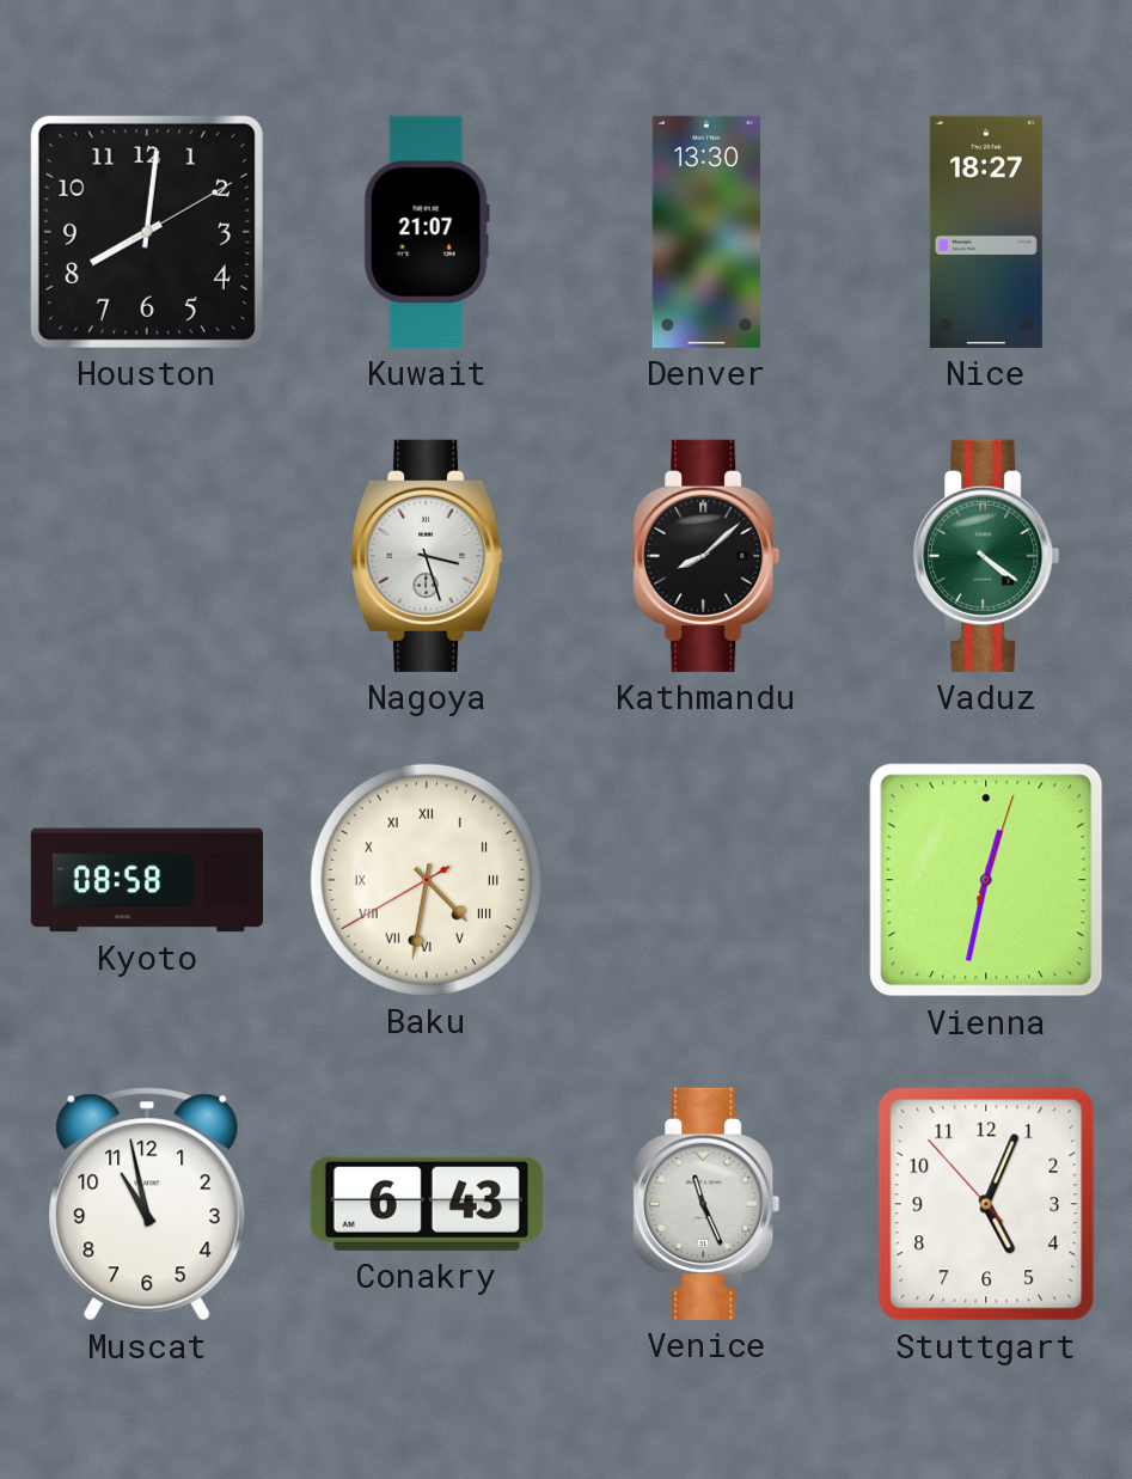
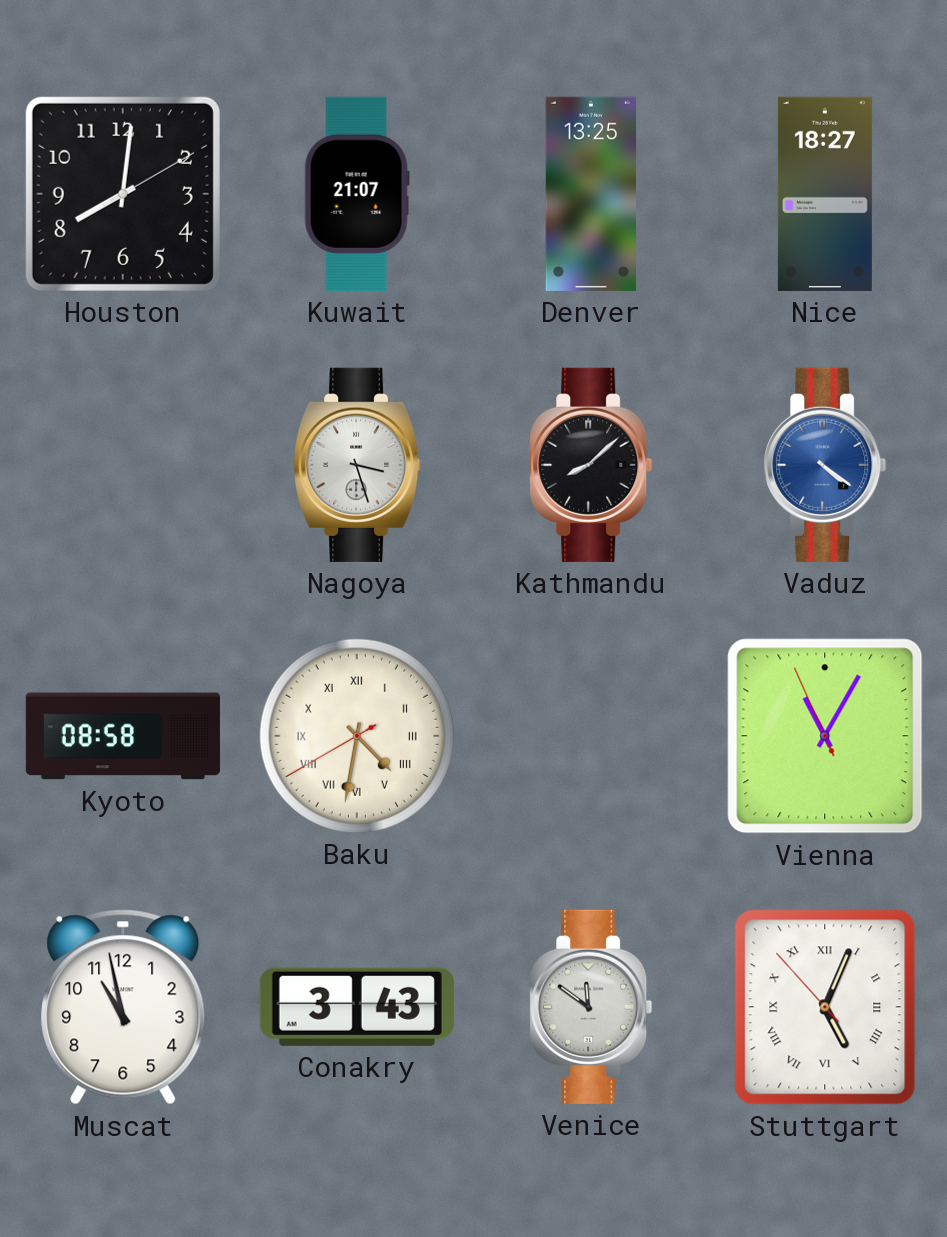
Denver: 13:30 -> 13:25
Vaduz dial: green -> blue
Vienna: 12:32 -> 11:04
Conakry: 6:43 -> 3:43
Venice: 11:26 -> 11:51
Stuttgart numerals: Arabic -> Roman
